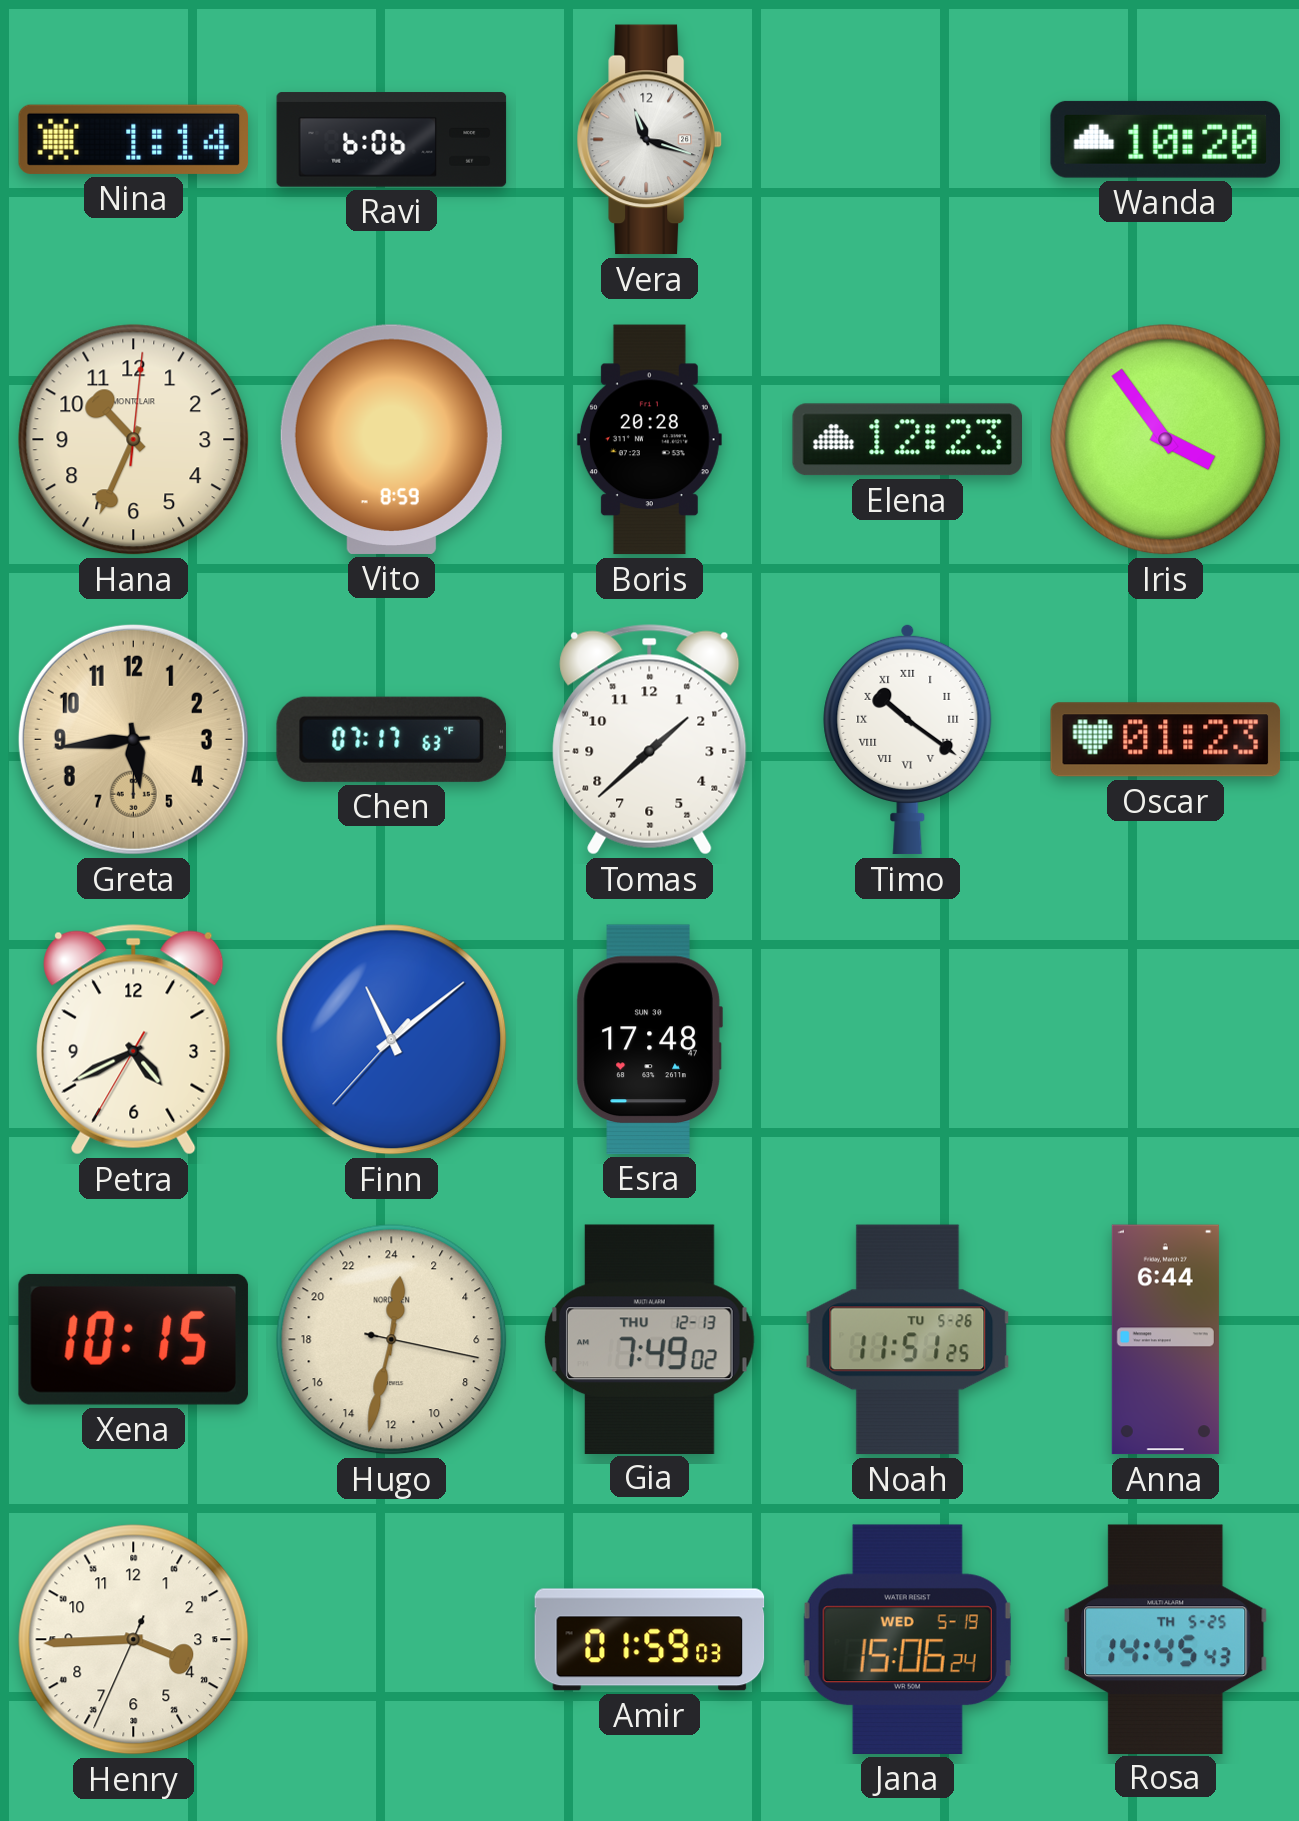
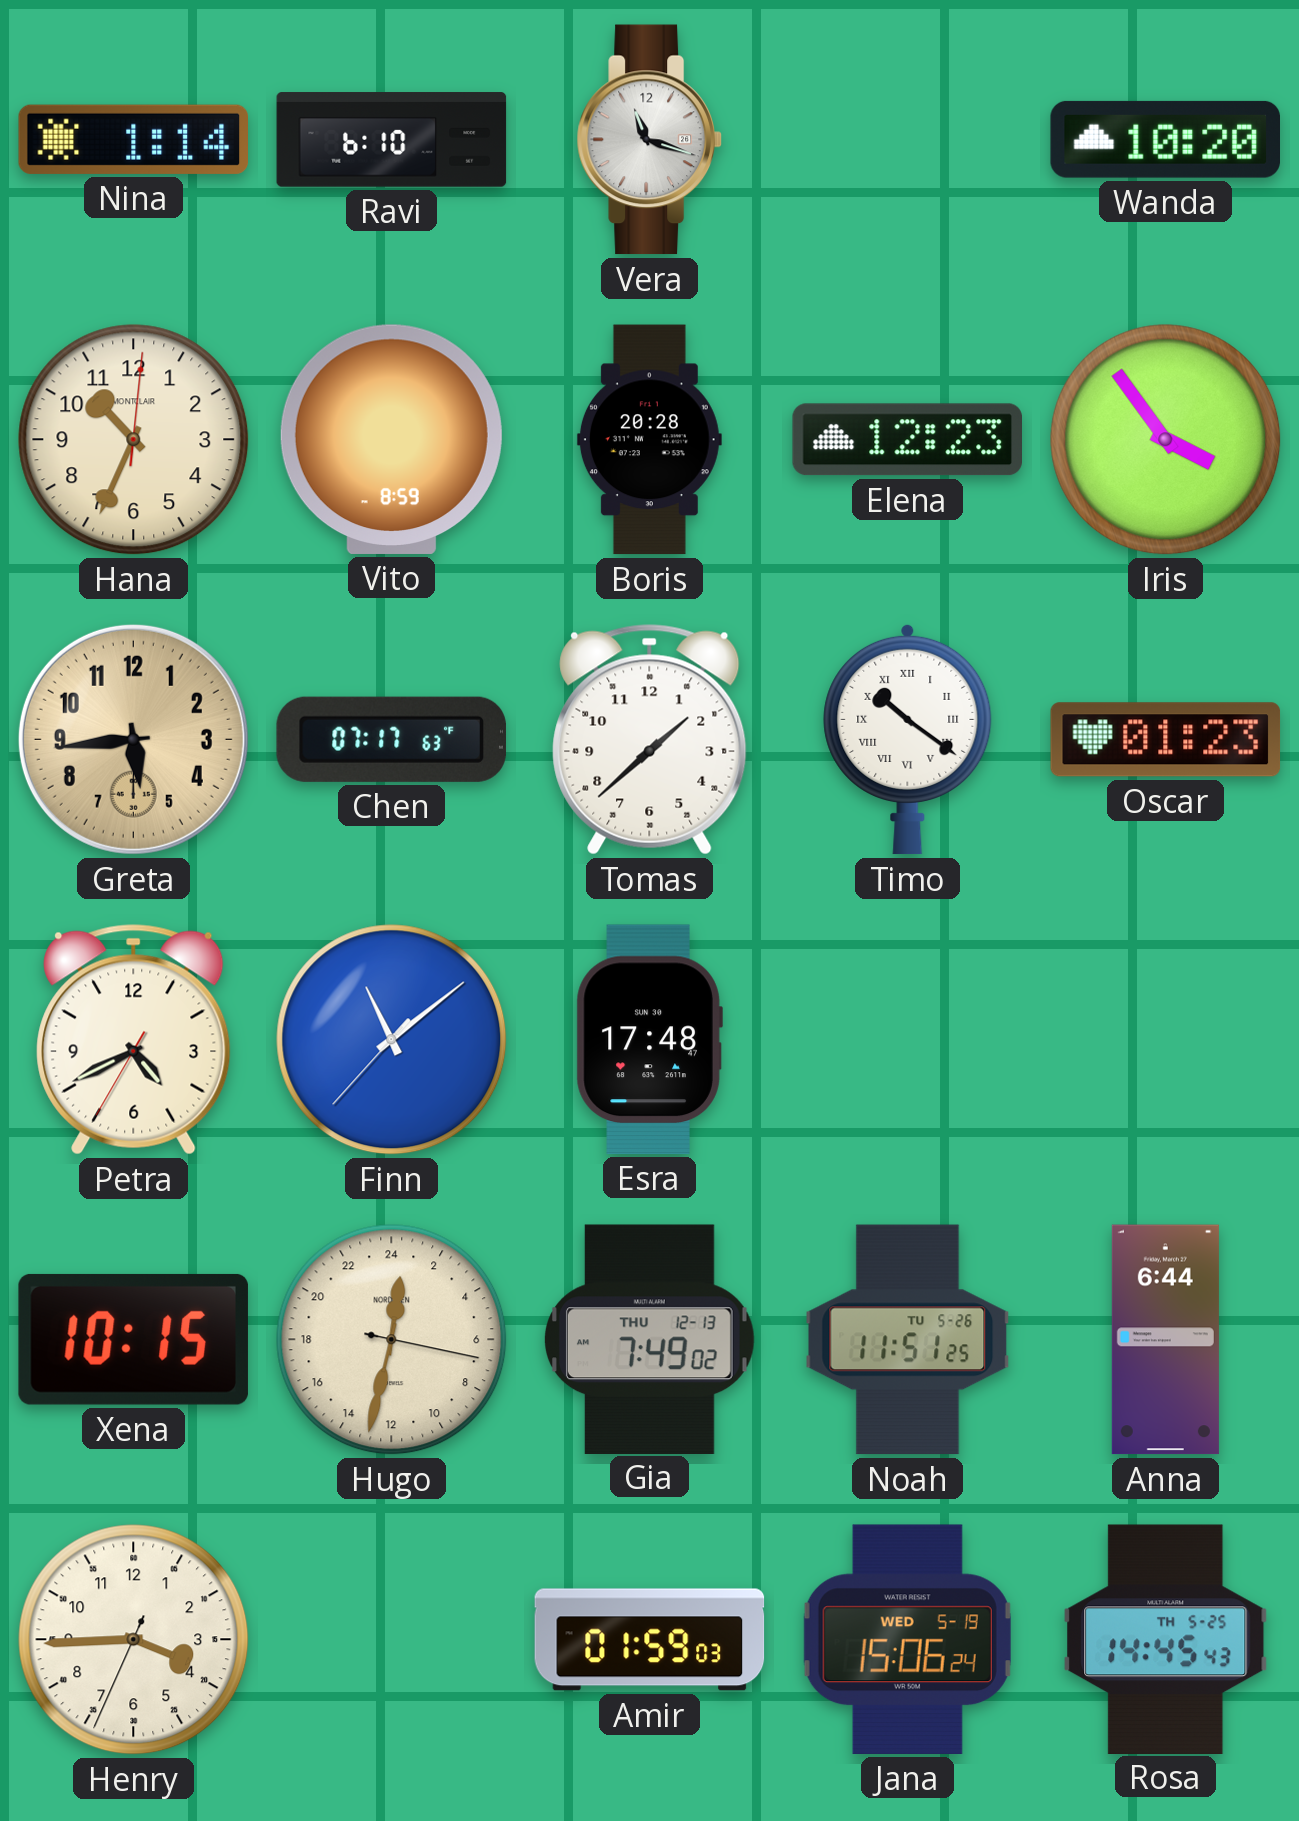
Ravi: 6:06 -> 6:10
